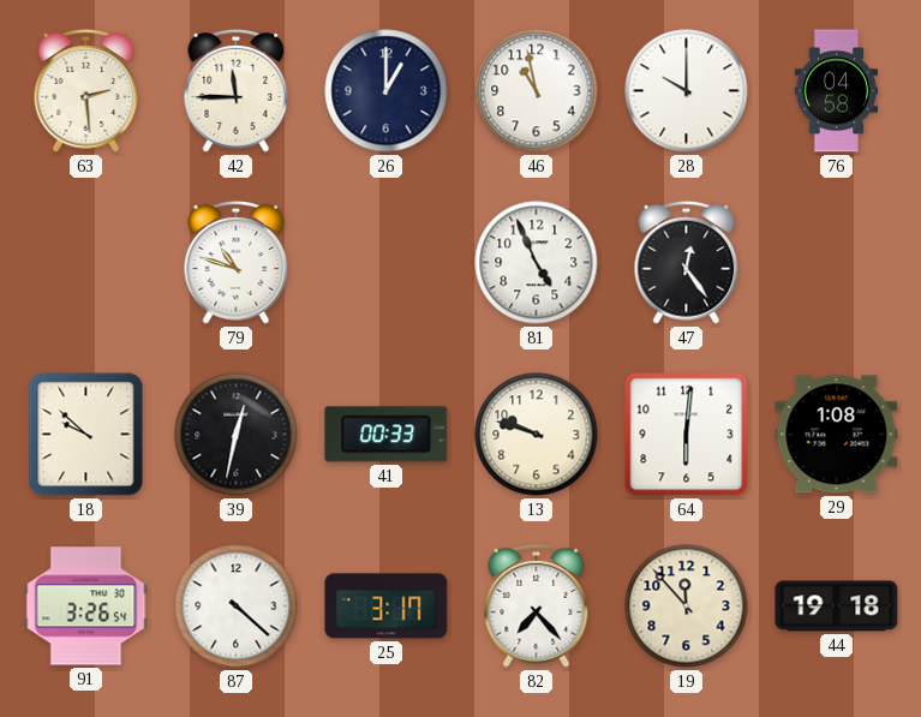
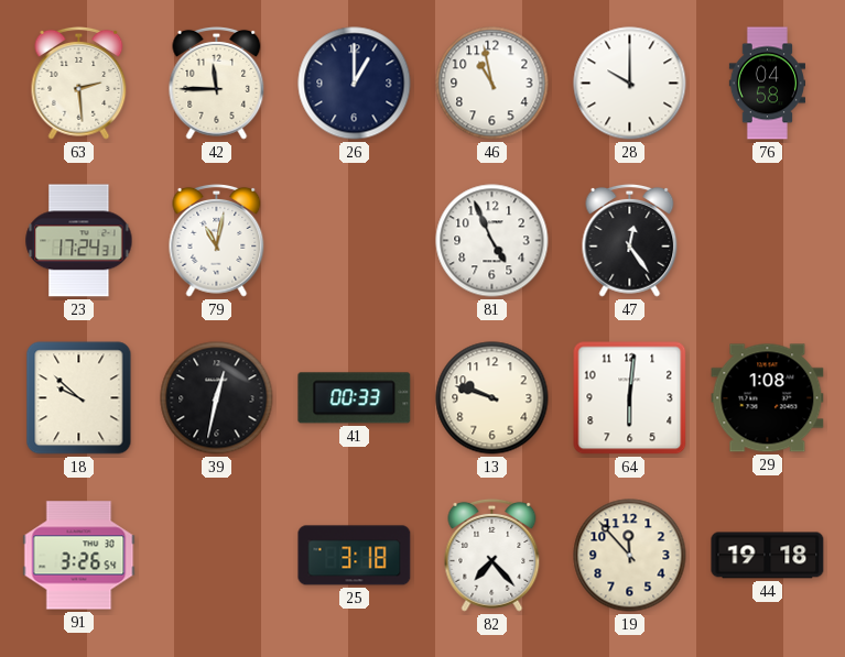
23: none -> 17:24
79: 10:48 -> 11:02
87: 4:22 -> none
25: 3:17 -> 3:18
